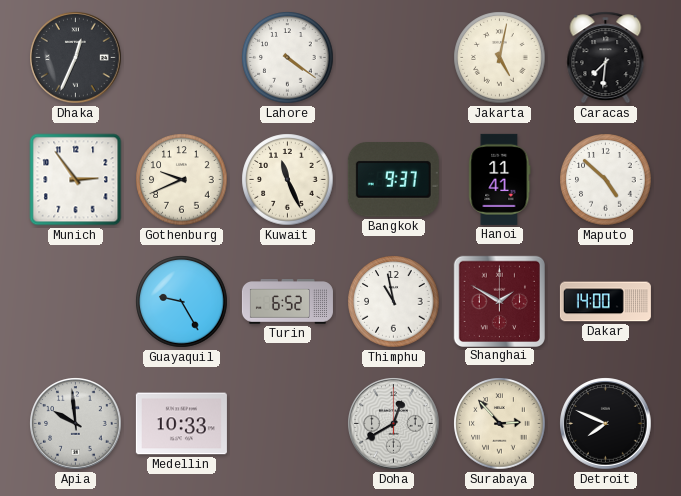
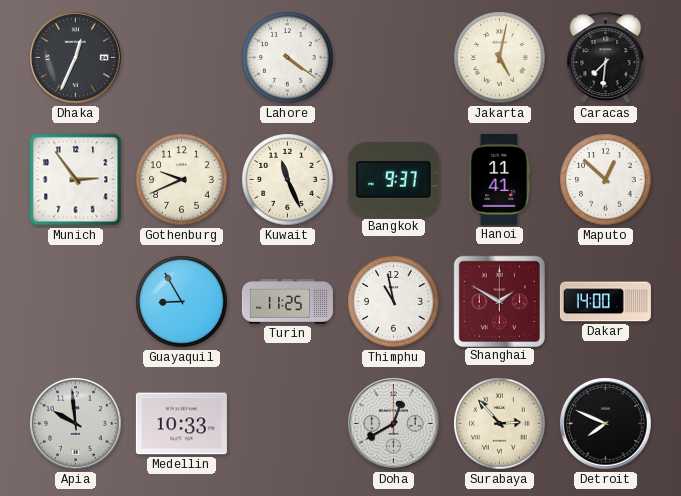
Maputo: 4:52 -> 12:52
Guayaquil: 9:25 -> 8:55
Turin: 6:52 -> 11:25
